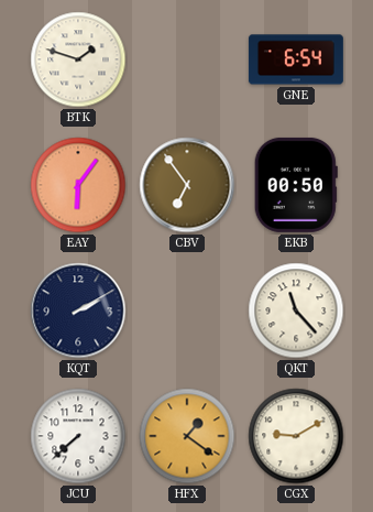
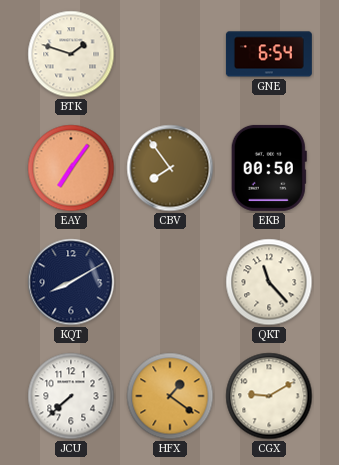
EAY: 6:06 -> 7:06
CBV: 6:54 -> 7:54
KQT: 2:10 -> 8:10
